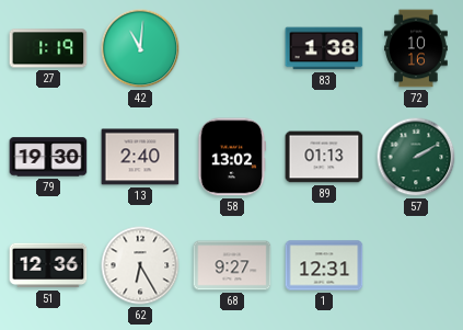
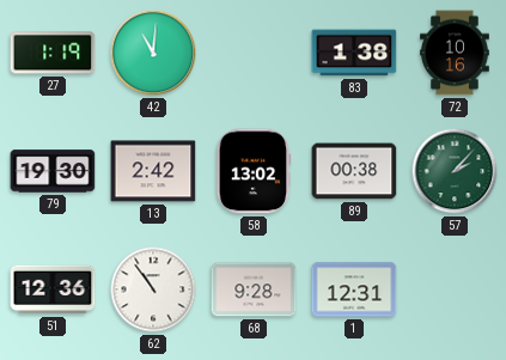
13: 2:40 -> 2:42
89: 01:13 -> 00:38
57: 2:10 -> 2:07
62: 6:25 -> 10:54
68: 9:27 -> 9:28
